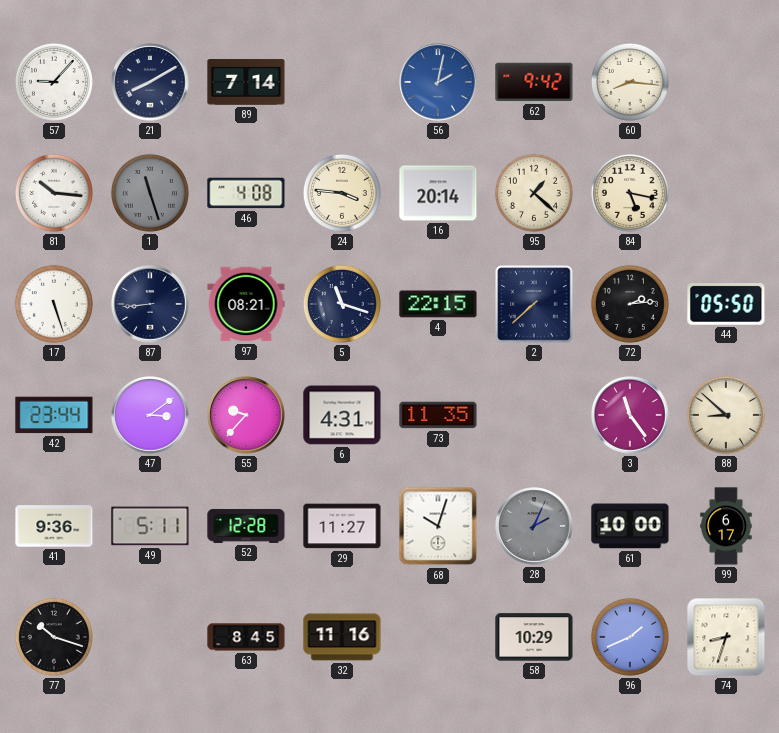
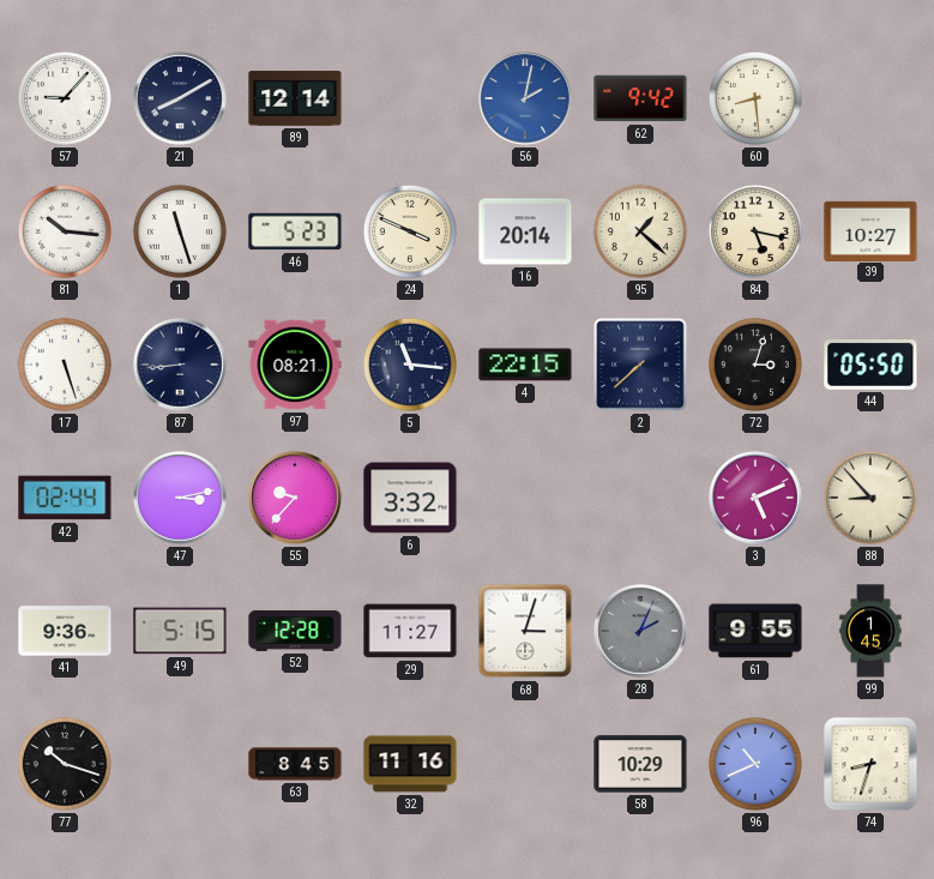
89: 7:14 -> 12:14
60: 8:16 -> 8:29
1 dial: grey -> white
46: 4:08 -> 5:23
24: 3:46 -> 3:49
39: none -> 10:27
5: 11:18 -> 11:16
72: 2:14 -> 3:03
42: 23:44 -> 02:44
47: 3:09 -> 3:13
6: 4:31 -> 3:32
73: 11:35 -> none
3: 11:24 -> 5:11
88: 8:52 -> 8:53
49: 5:11 -> 5:15
68: 10:03 -> 3:03
61: 10:00 -> 9:55
99: 6:17 -> 1:45
96: 1:41 -> 10:41
